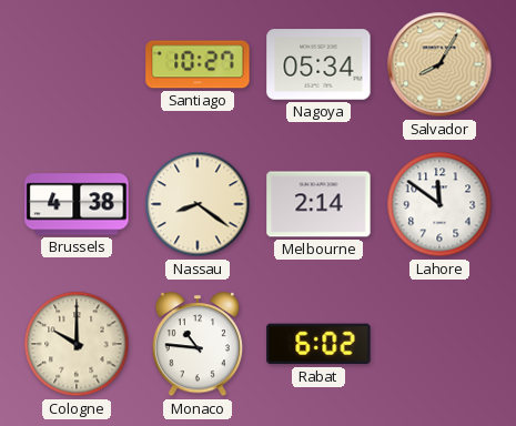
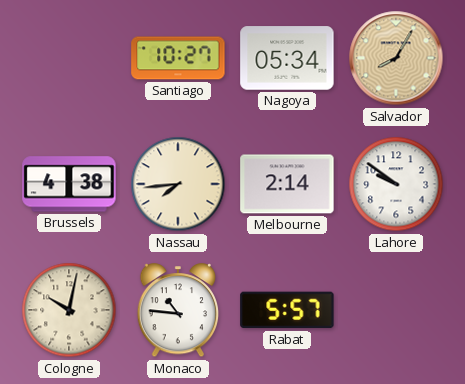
Nassau: 8:21 -> 7:44
Lahore: 11:51 -> 9:51
Cologne: 10:00 -> 10:02
Rabat: 6:02 -> 5:57
